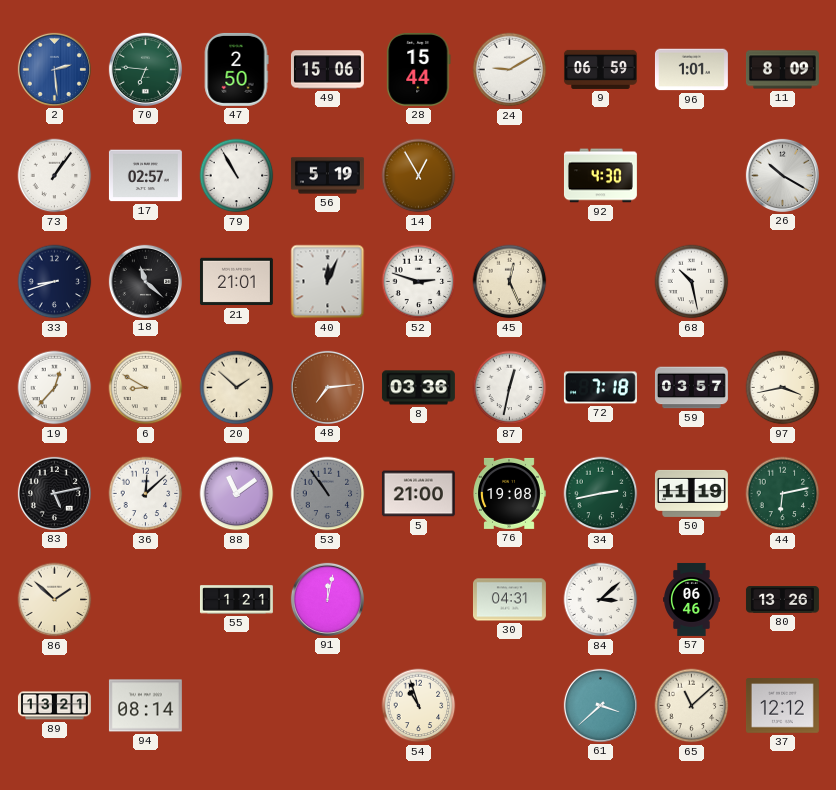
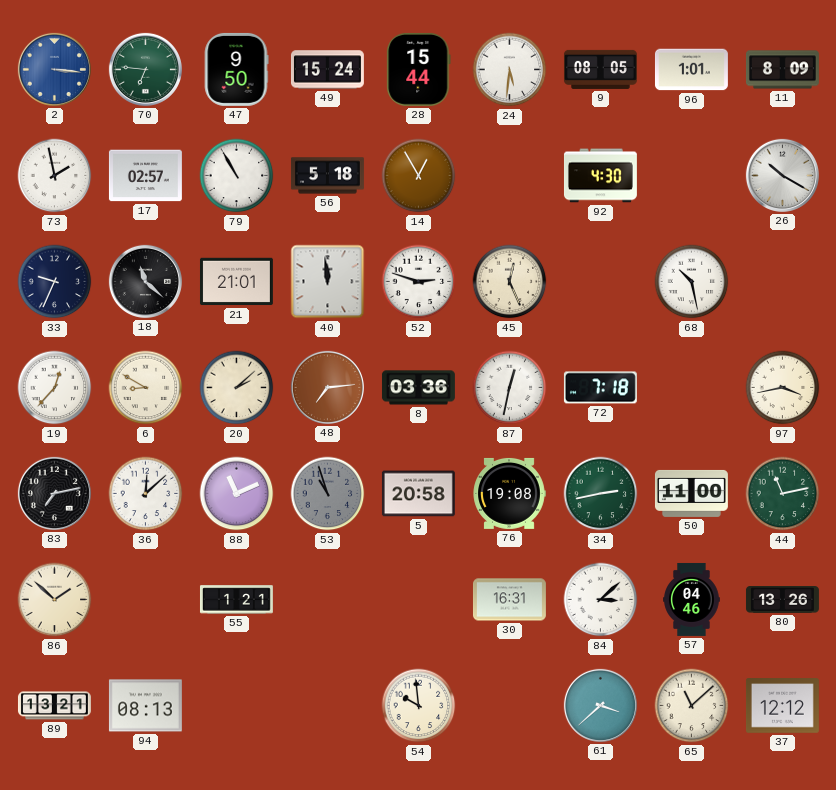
2: 2:29 -> 3:16
47: 2:50 -> 9:50
49: 15:06 -> 15:24
24: 9:10 -> 5:31
9: 06:59 -> 08:05
73: 1:06 -> 1:58
56: 5:19 -> 5:18
33: 8:42 -> 9:34
40: 12:04 -> 11:59
20: 1:52 -> 2:08
59: 03:57 -> none
83: 5:13 -> 7:13
88: 11:09 -> 11:11
53: 10:54 -> 10:57
5: 21:00 -> 20:58
50: 11:19 -> 11:00
44: 6:13 -> 11:13
91: 12:02 -> none
30: 04:31 -> 16:31
57: 06:46 -> 04:46
94: 08:14 -> 08:13
54: 10:57 -> 9:59
